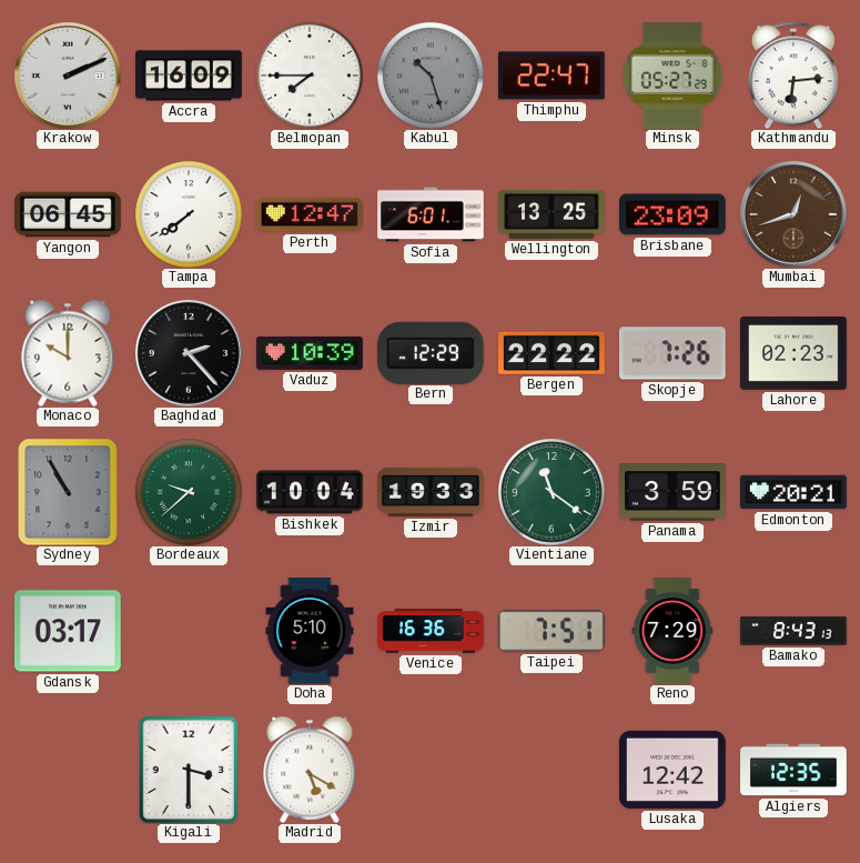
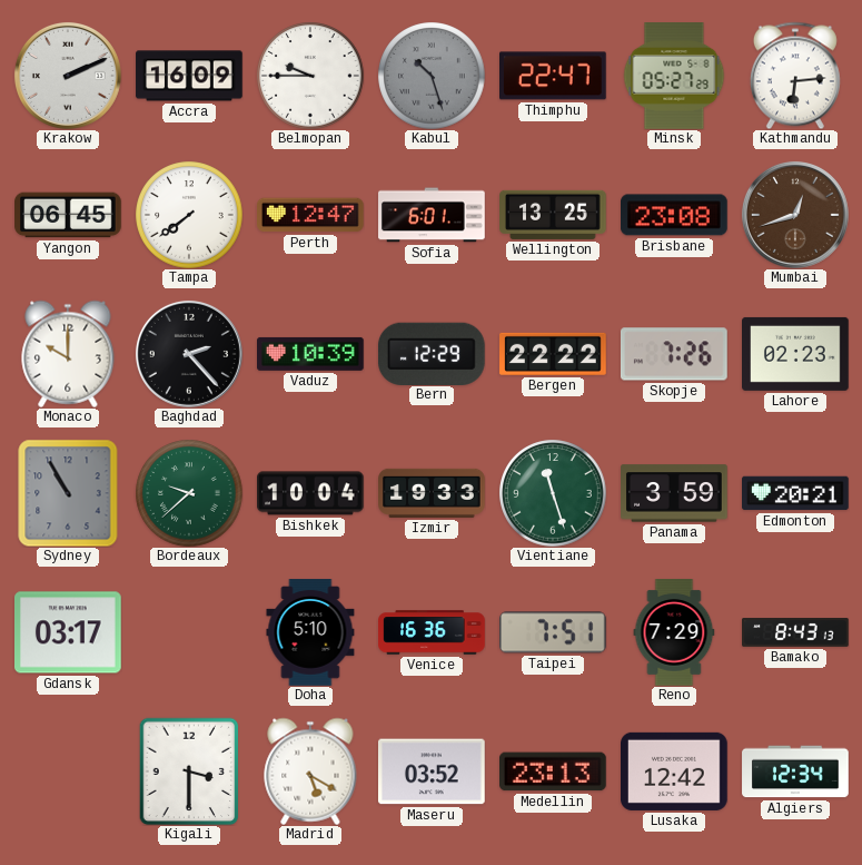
Belmopan: 7:45 -> 9:45
Brisbane: 23:09 -> 23:08
Vientiane: 11:21 -> 11:27
Maseru: none -> 03:52
Medellin: none -> 23:13
Algiers: 12:35 -> 12:34
